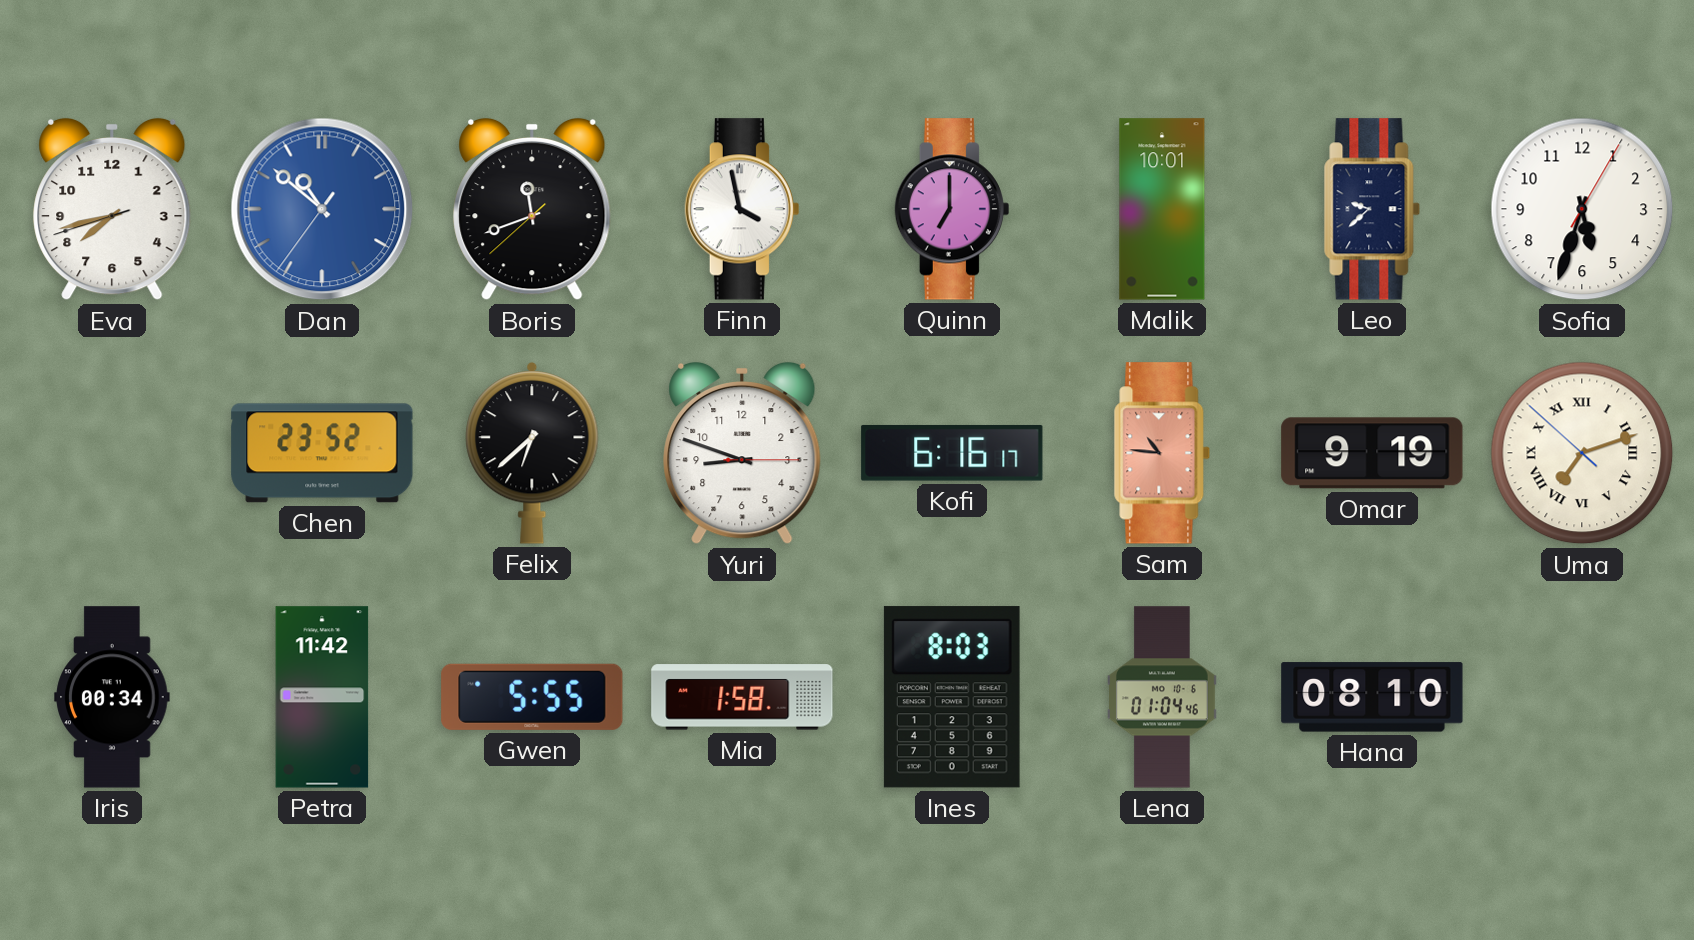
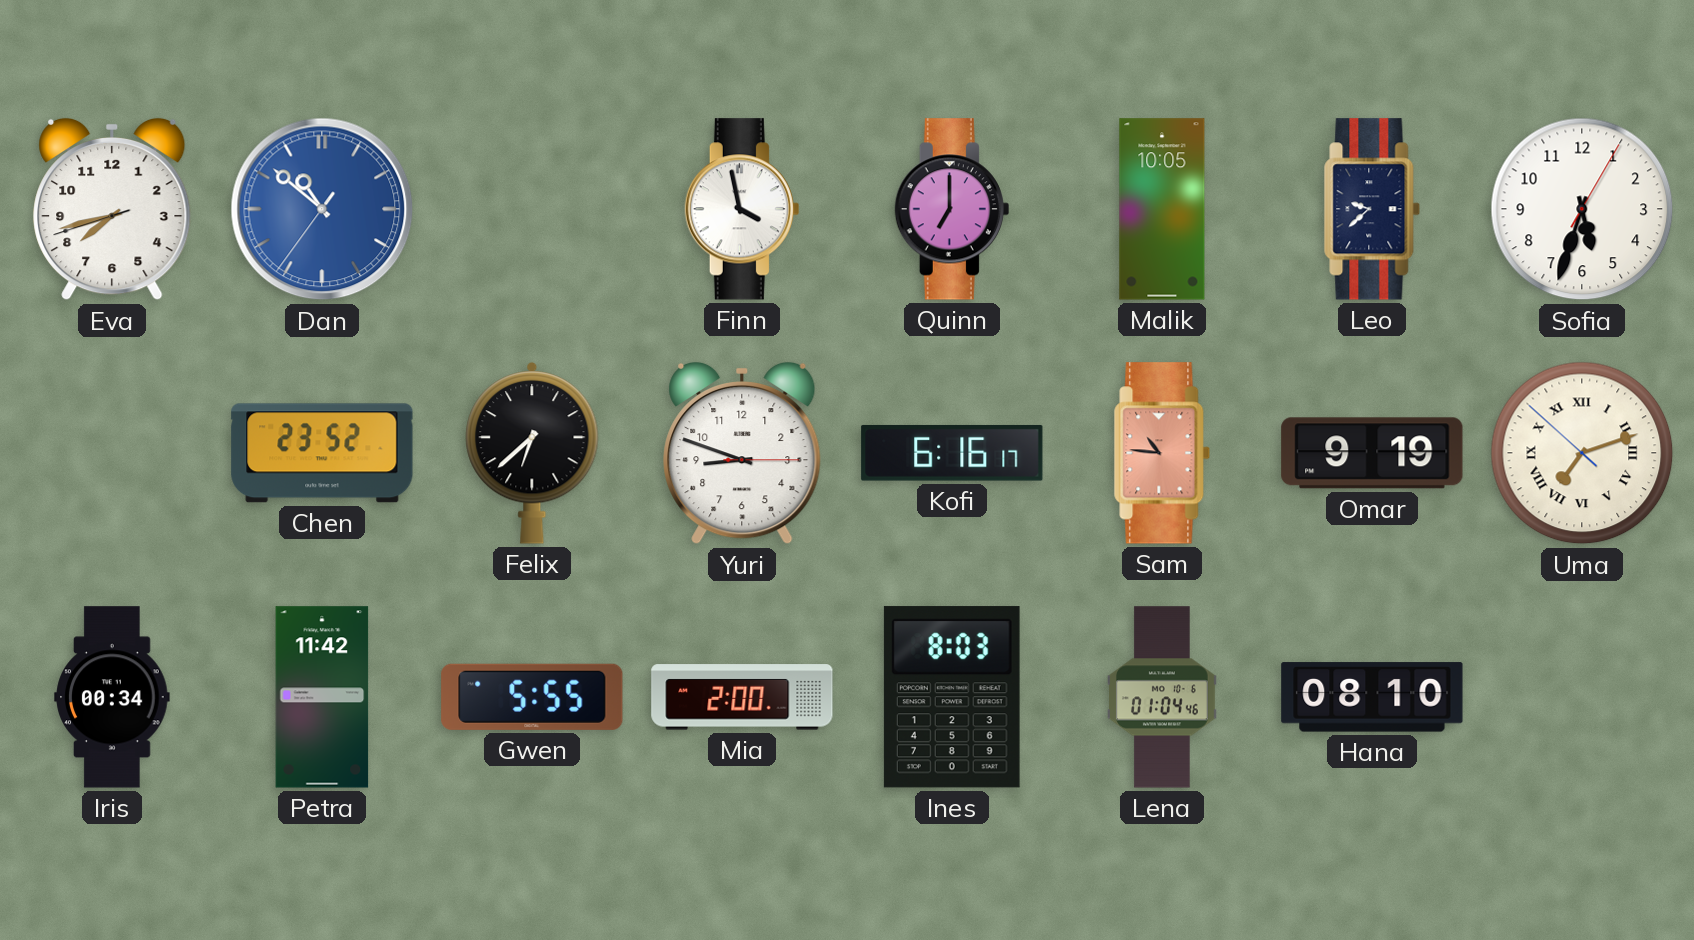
Boris: 11:41 -> none
Malik: 10:01 -> 10:05
Mia: 1:58 -> 2:00
